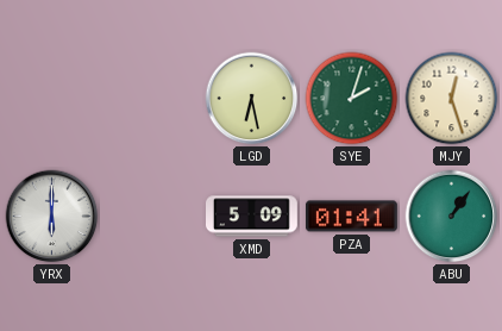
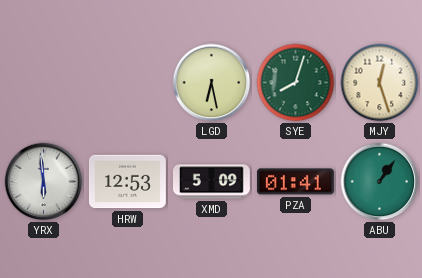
SYE: 2:03 -> 8:03
YRX: 6:00 -> 5:59
HRW: none -> 12:53
